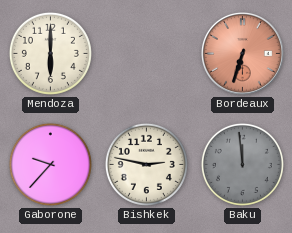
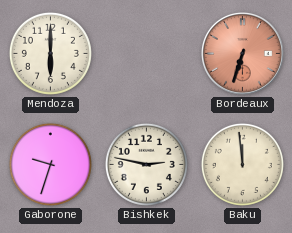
Gaborone: 9:37 -> 9:33
Baku dial: grey -> cream
